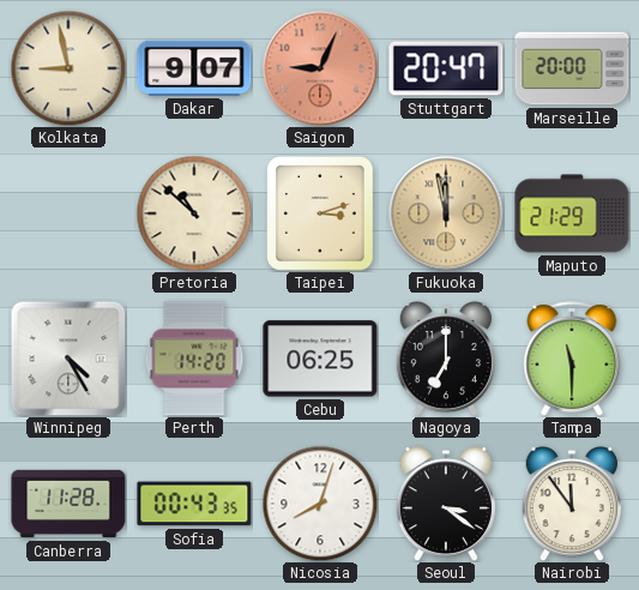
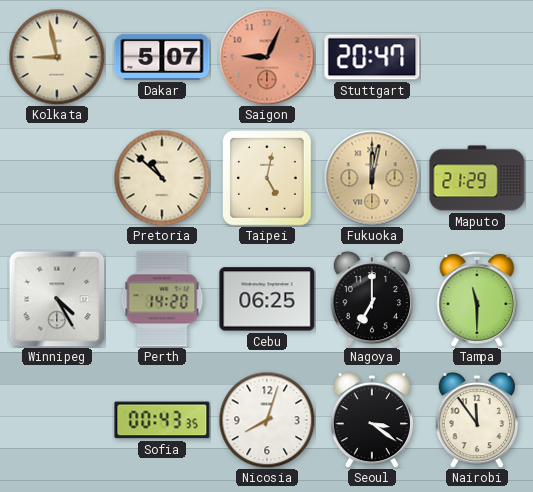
Dakar: 9:07 -> 5:07
Marseille: 20:00 -> none
Taipei: 3:12 -> 5:02
Fukuoka: 11:58 -> 12:02
Canberra: 11:28 -> none
